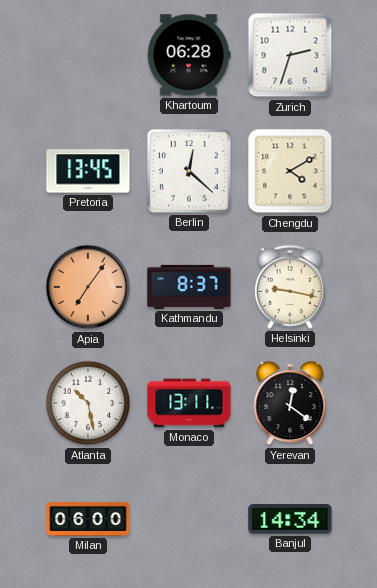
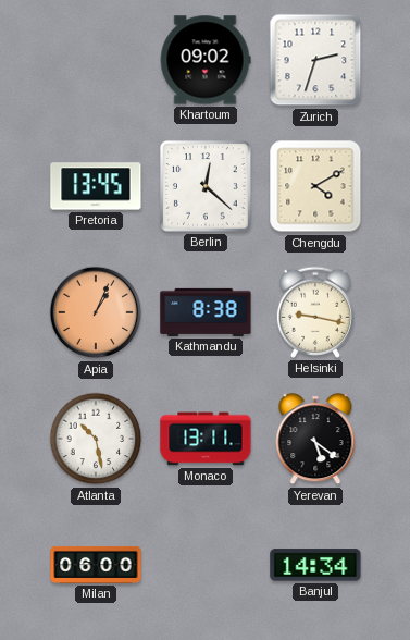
Khartoum: 06:28 -> 09:02
Apia: 7:06 -> 1:04
Kathmandu: 8:37 -> 8:38
Yerevan: 12:21 -> 5:21
